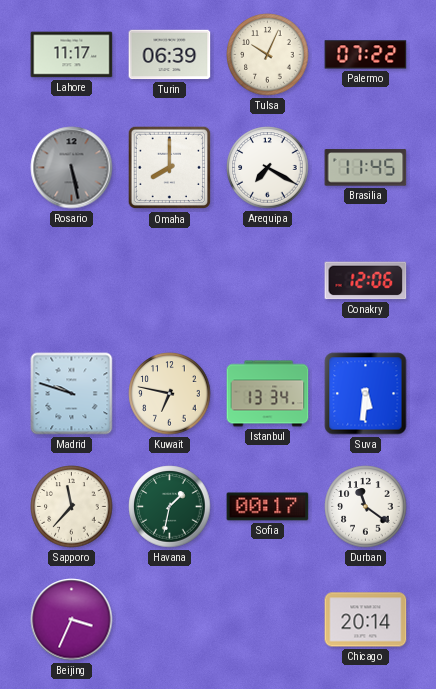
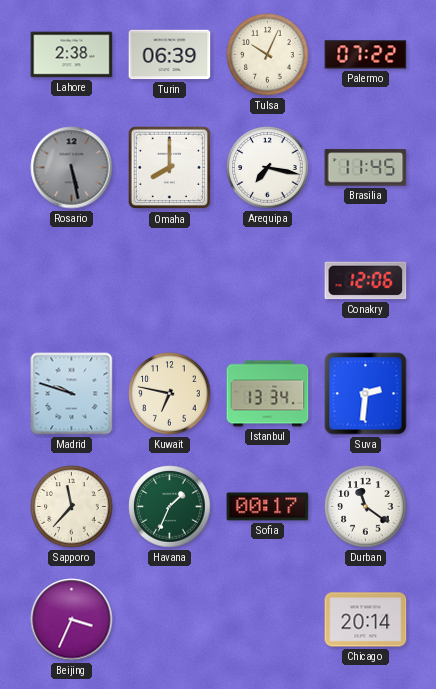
Lahore: 11:17 -> 2:38
Arequipa: 7:20 -> 7:17
Suva: 5:31 -> 2:31
Havana: 1:32 -> 1:34
